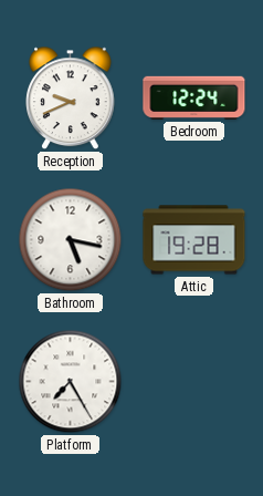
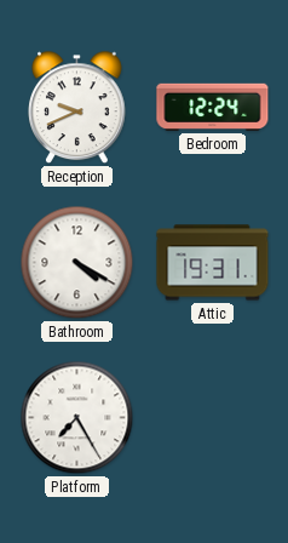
Bathroom: 5:17 -> 4:20
Attic: 19:28 -> 19:31
